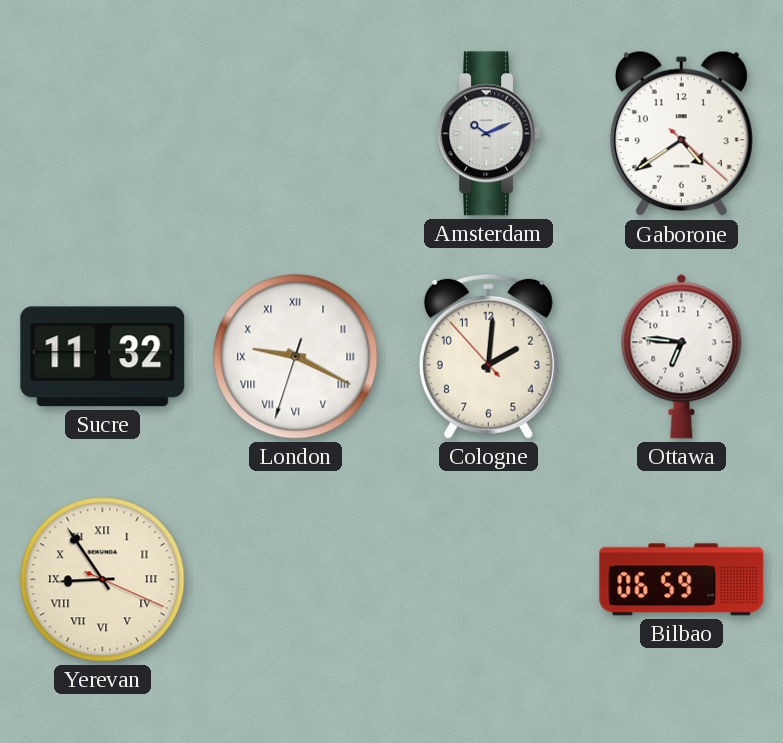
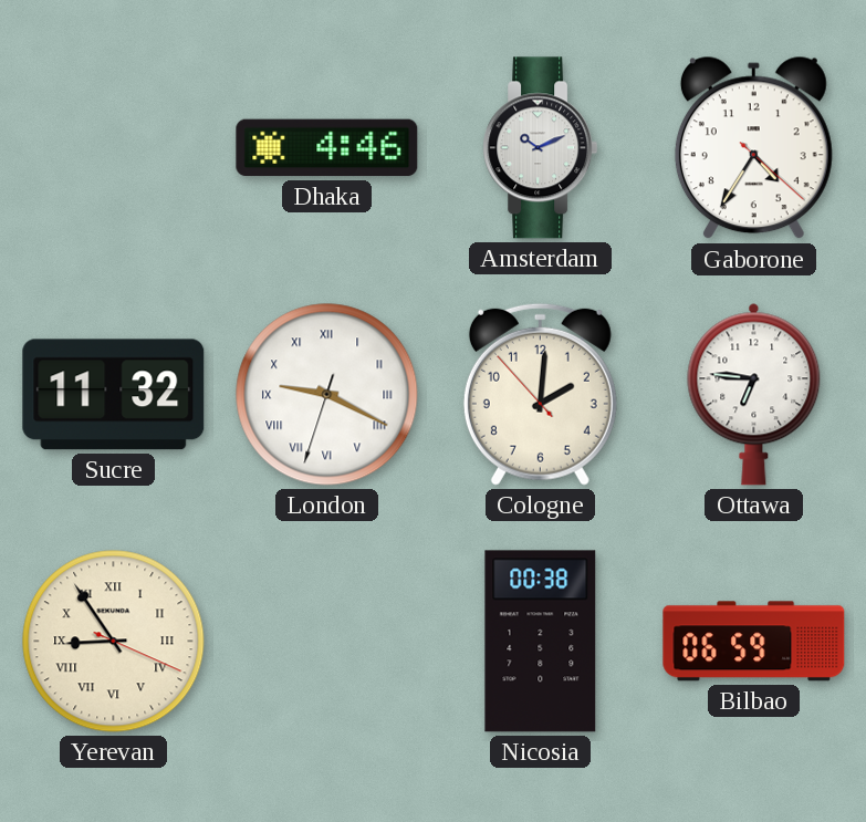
Dhaka: none -> 4:46
Gaborone: 4:39 -> 4:35
Nicosia: none -> 00:38
